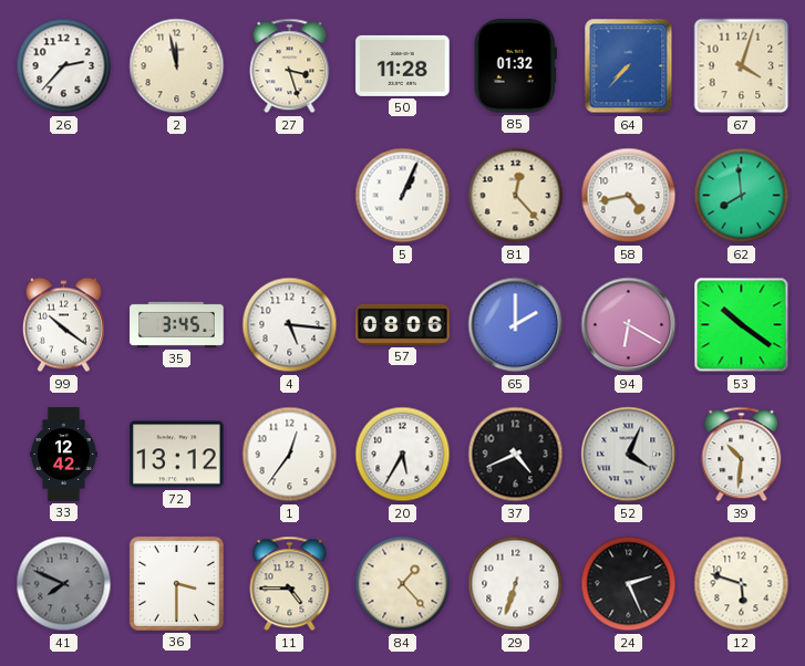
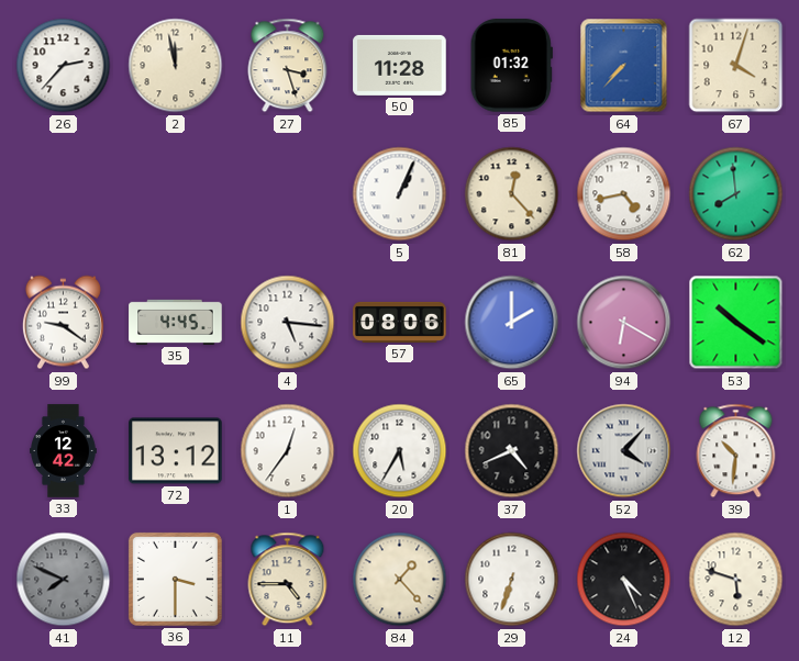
99: 10:21 -> 9:21
35: 3:45 -> 4:45
52: 4:04 -> 4:07
24: 2:26 -> 4:26
